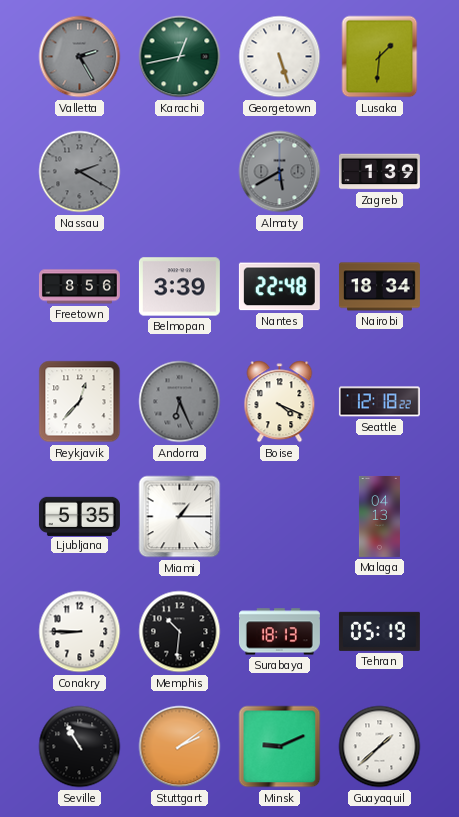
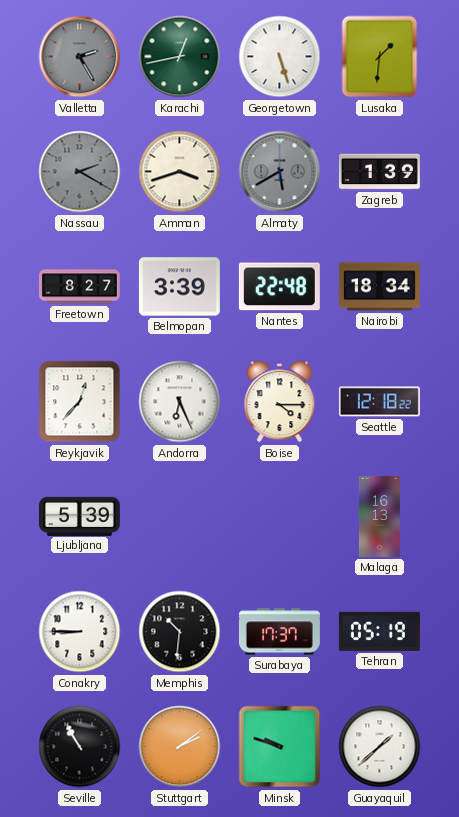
Amman: none -> 3:42
Freetown: 8:56 -> 8:27
Andorra dial: grey -> white
Boise: 4:19 -> 4:15
Ljubljana: 5:35 -> 5:39
Miami: 1:15 -> none
Malaga: 04:13 -> 16:13
Surabaya: 18:13 -> 17:37
Minsk: 9:11 -> 9:48
